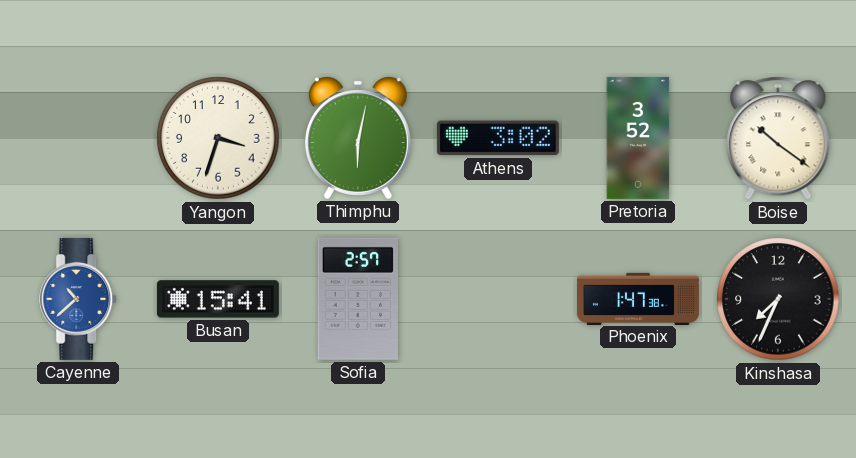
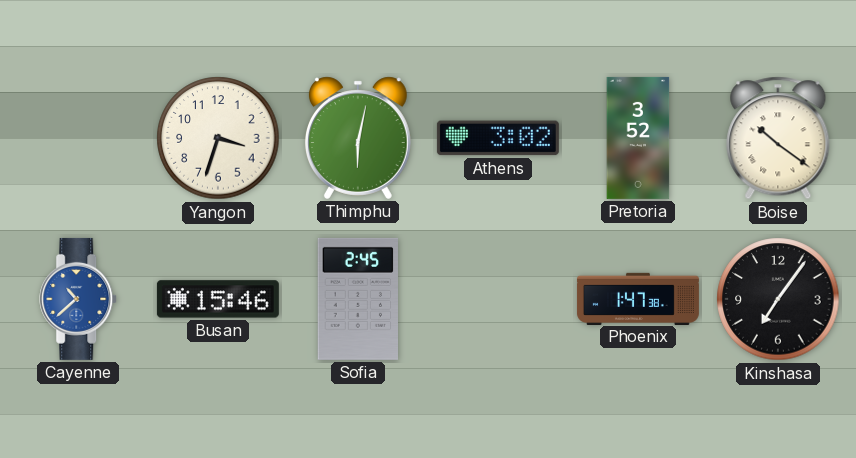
Busan: 15:41 -> 15:46
Sofia: 2:57 -> 2:45
Kinshasa: 7:34 -> 7:06
